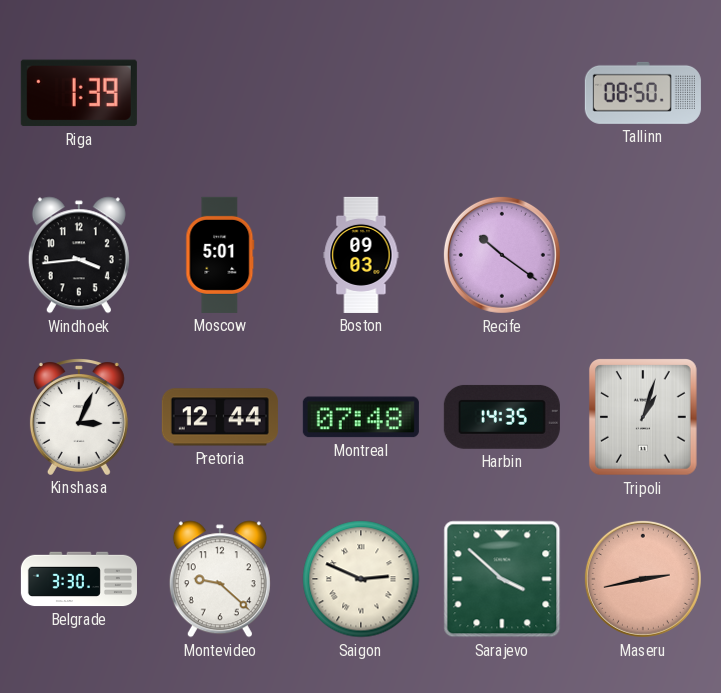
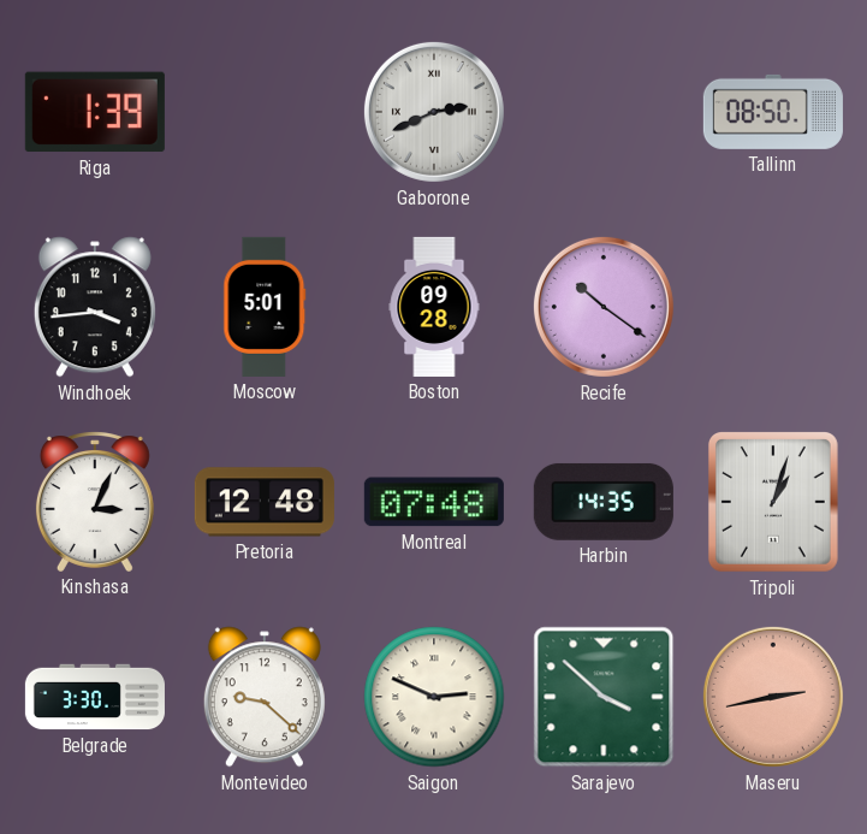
Gaborone: none -> 2:41
Boston: 09:03 -> 09:28
Pretoria: 12:44 -> 12:48
